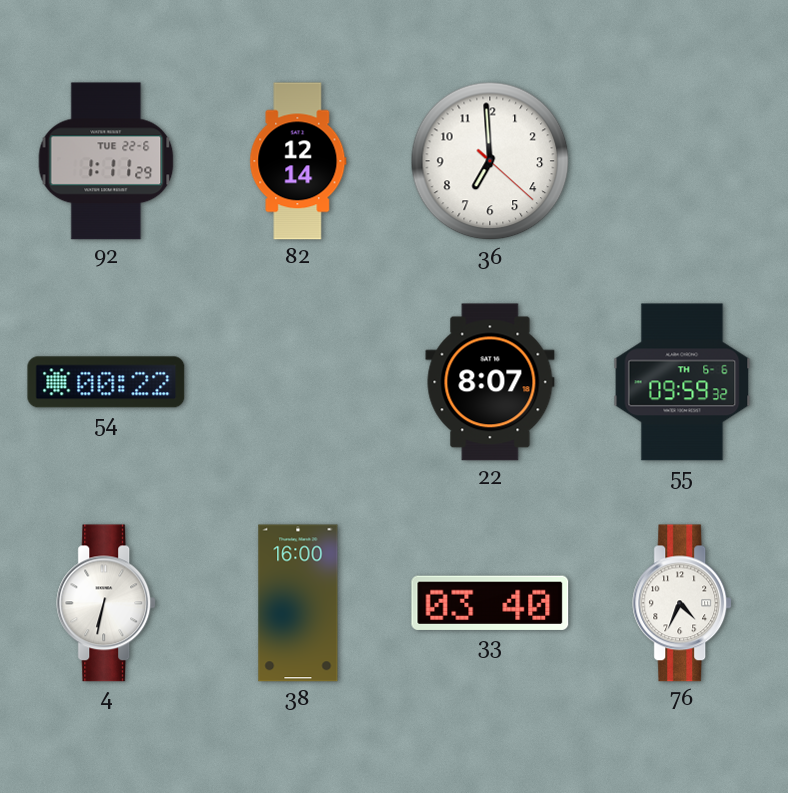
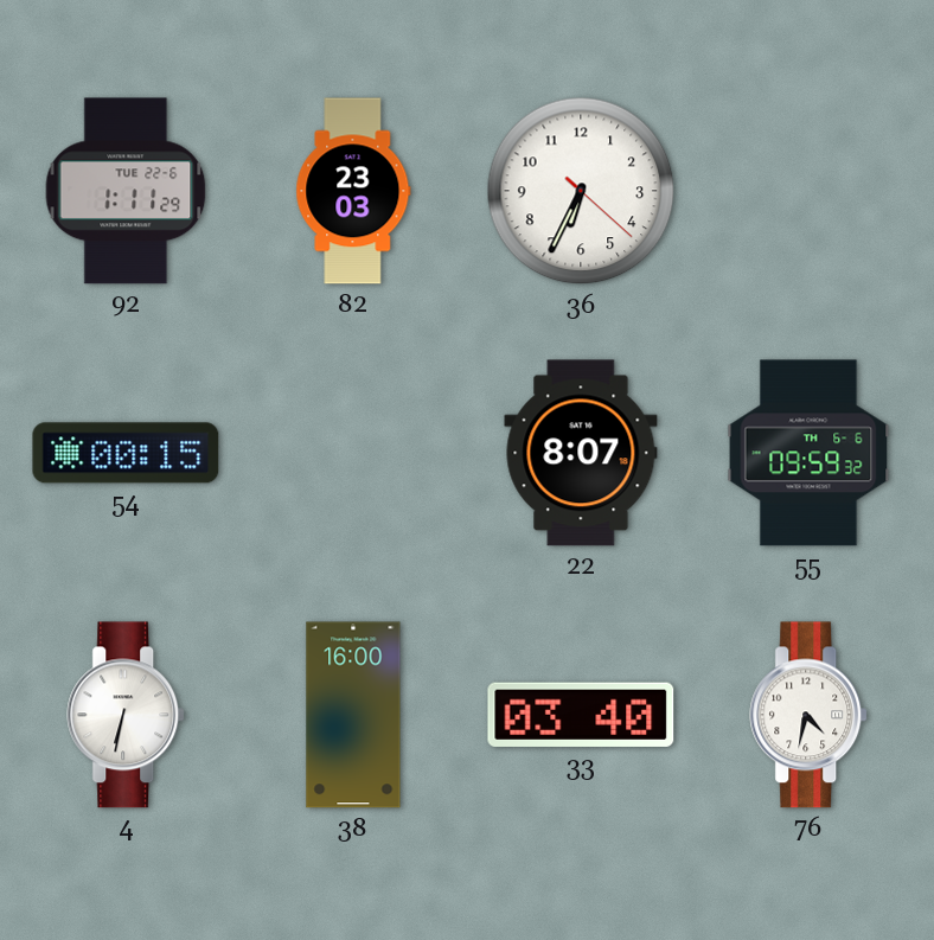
82: 12:14 -> 23:03
36: 6:59 -> 6:34
54: 00:22 -> 00:15
76: 4:34 -> 4:32
